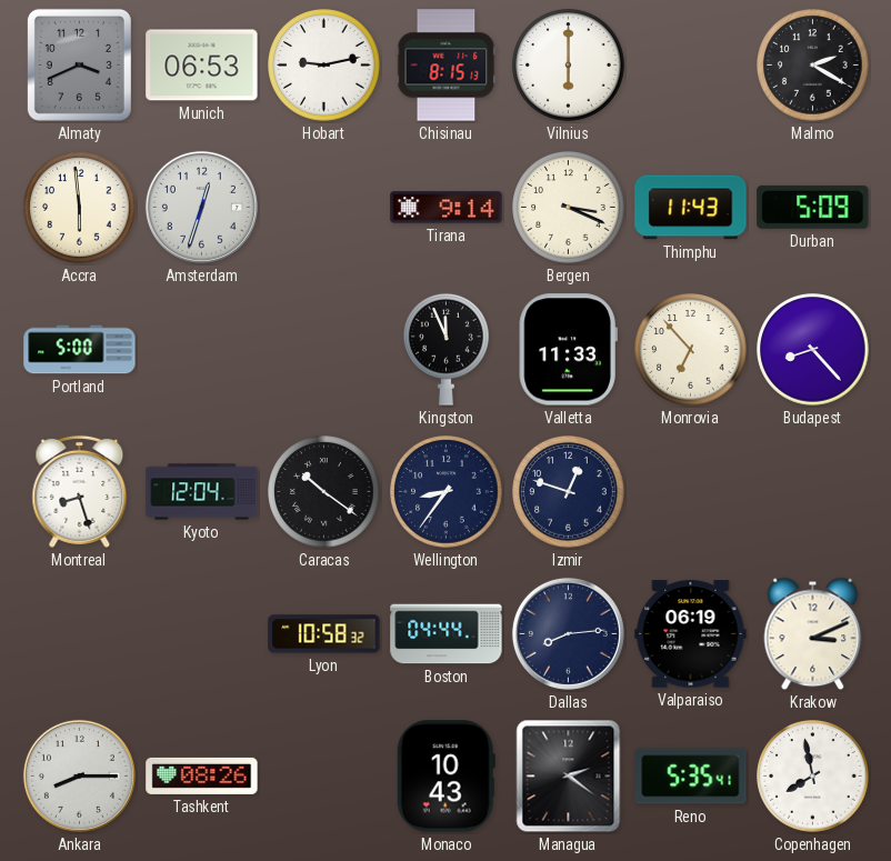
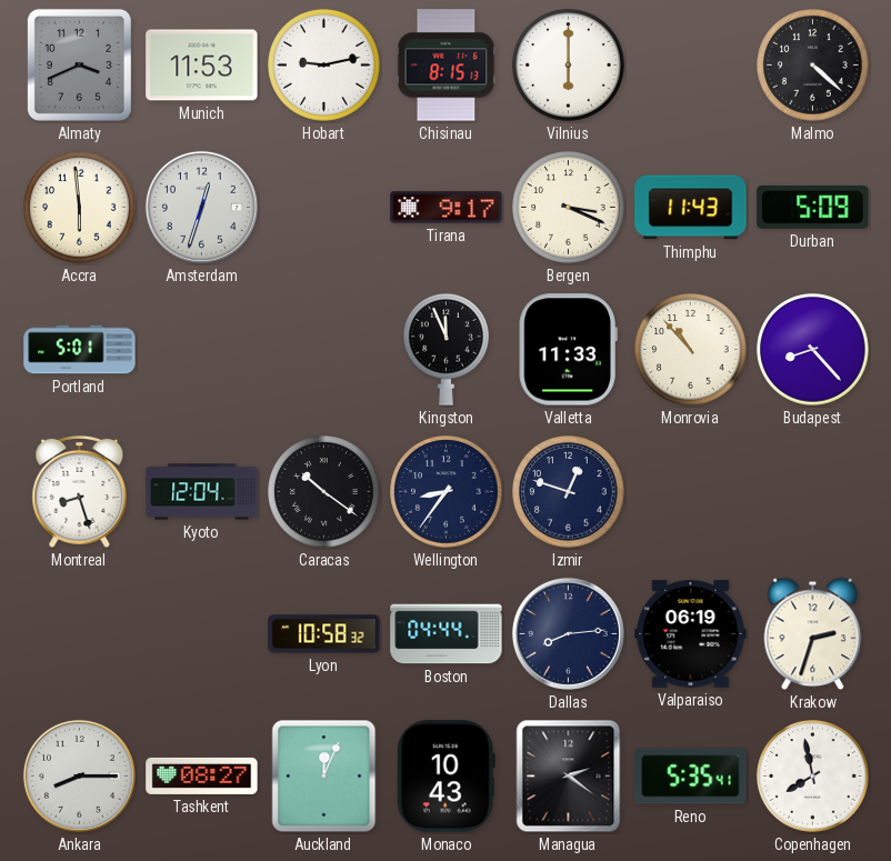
Munich: 06:53 -> 11:53
Malmo: 2:20 -> 4:22
Tirana: 9:14 -> 9:17
Portland: 5:00 -> 5:01
Monrovia: 6:53 -> 10:53
Krakow: 3:11 -> 2:33
Tashkent: 08:26 -> 08:27
Auckland: none -> 12:04
